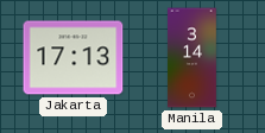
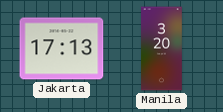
Manila: 3:14 -> 3:20
